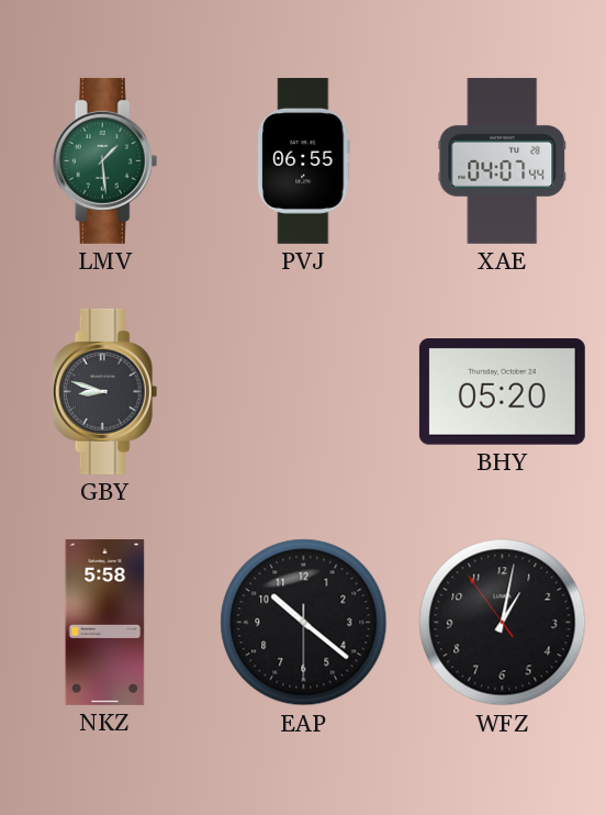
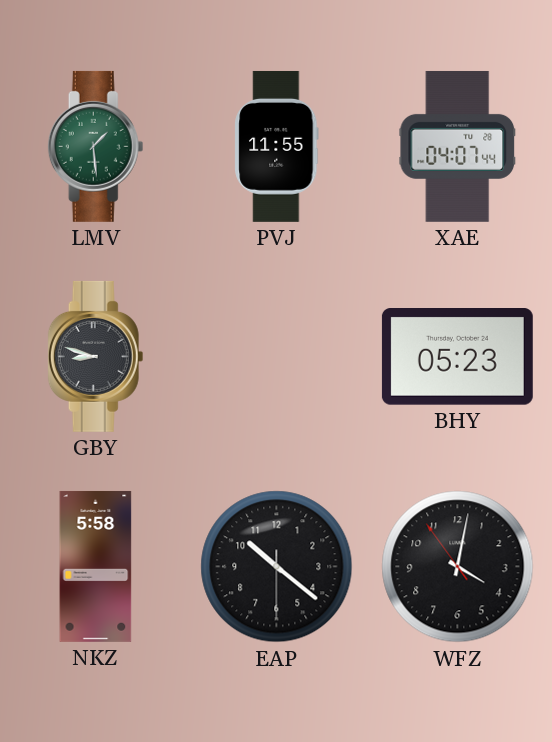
PVJ: 06:55 -> 11:55
BHY: 05:20 -> 05:23
WFZ: 1:01 -> 4:01
